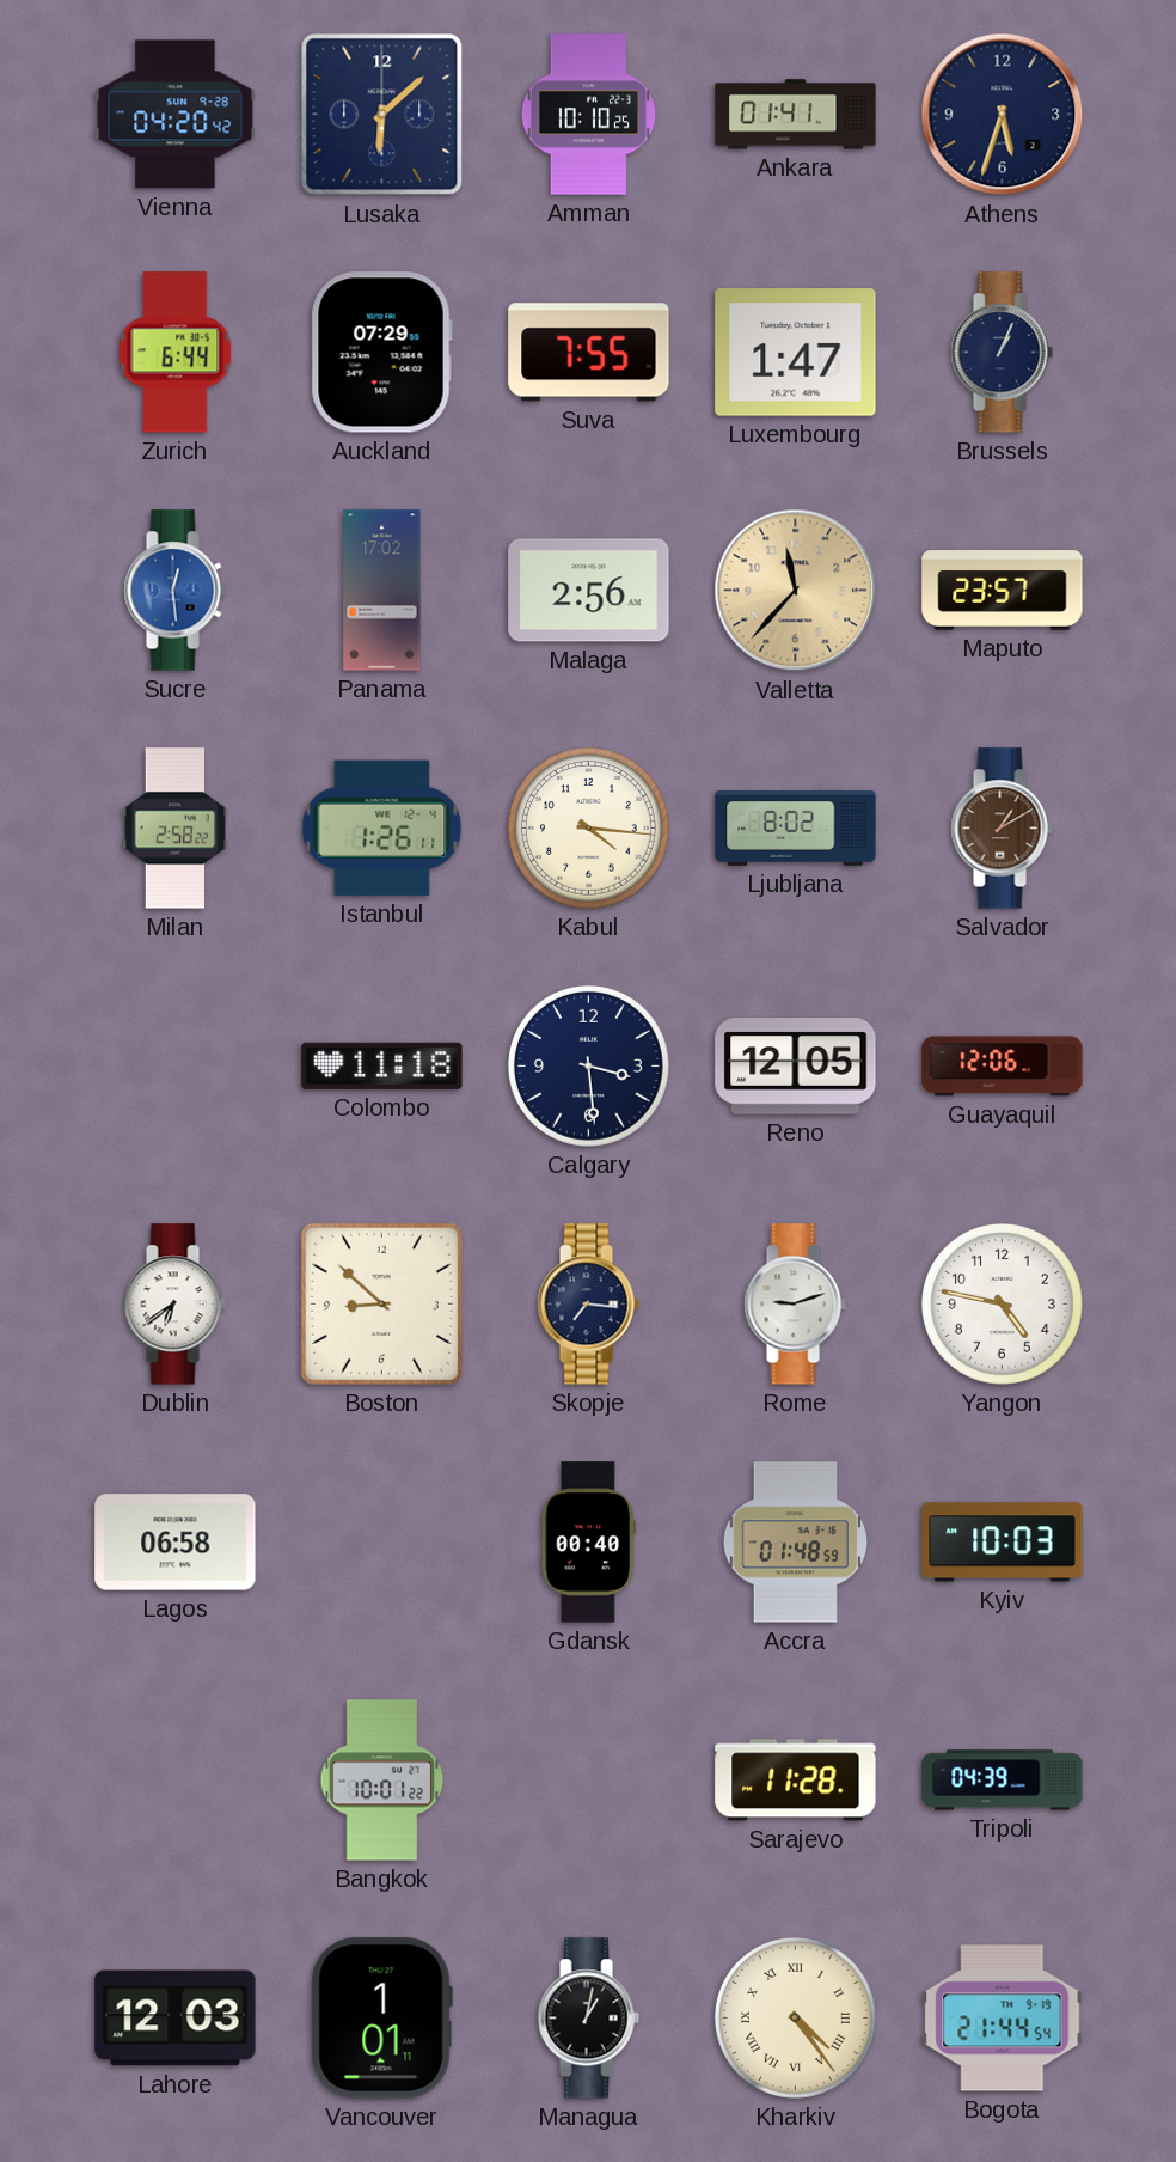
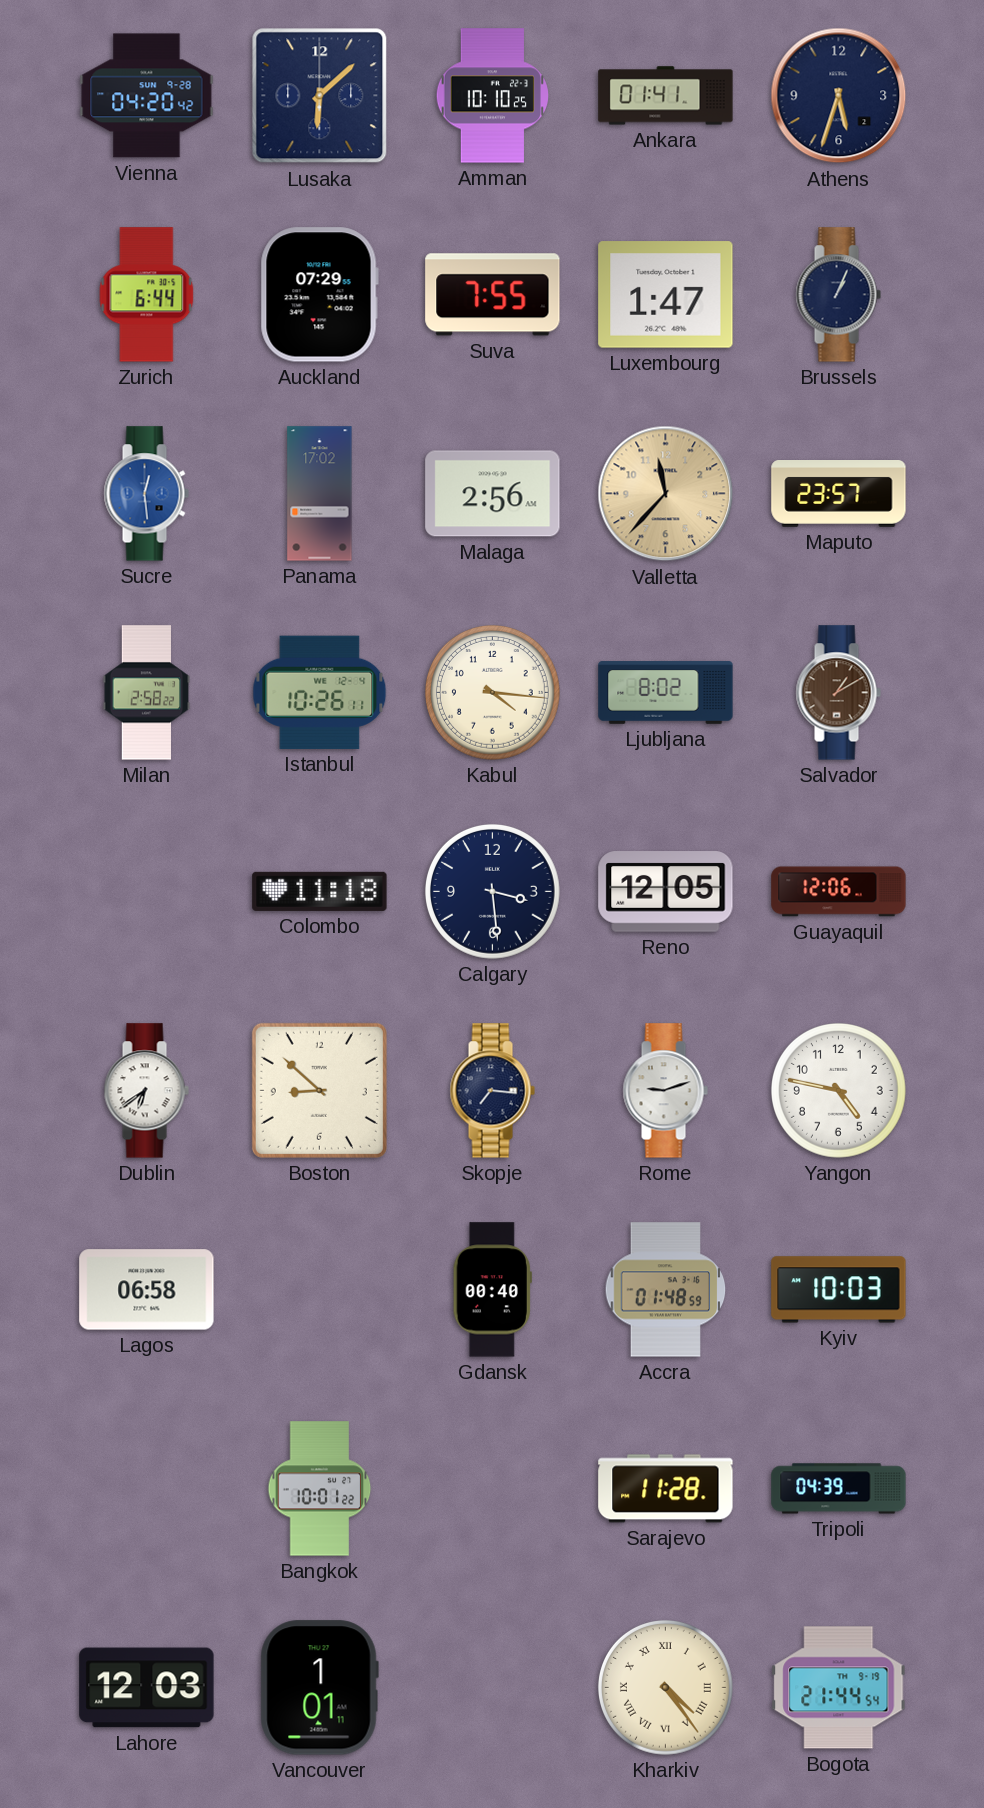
Istanbul: 1:26 -> 10:26
Managua: 1:02 -> none
